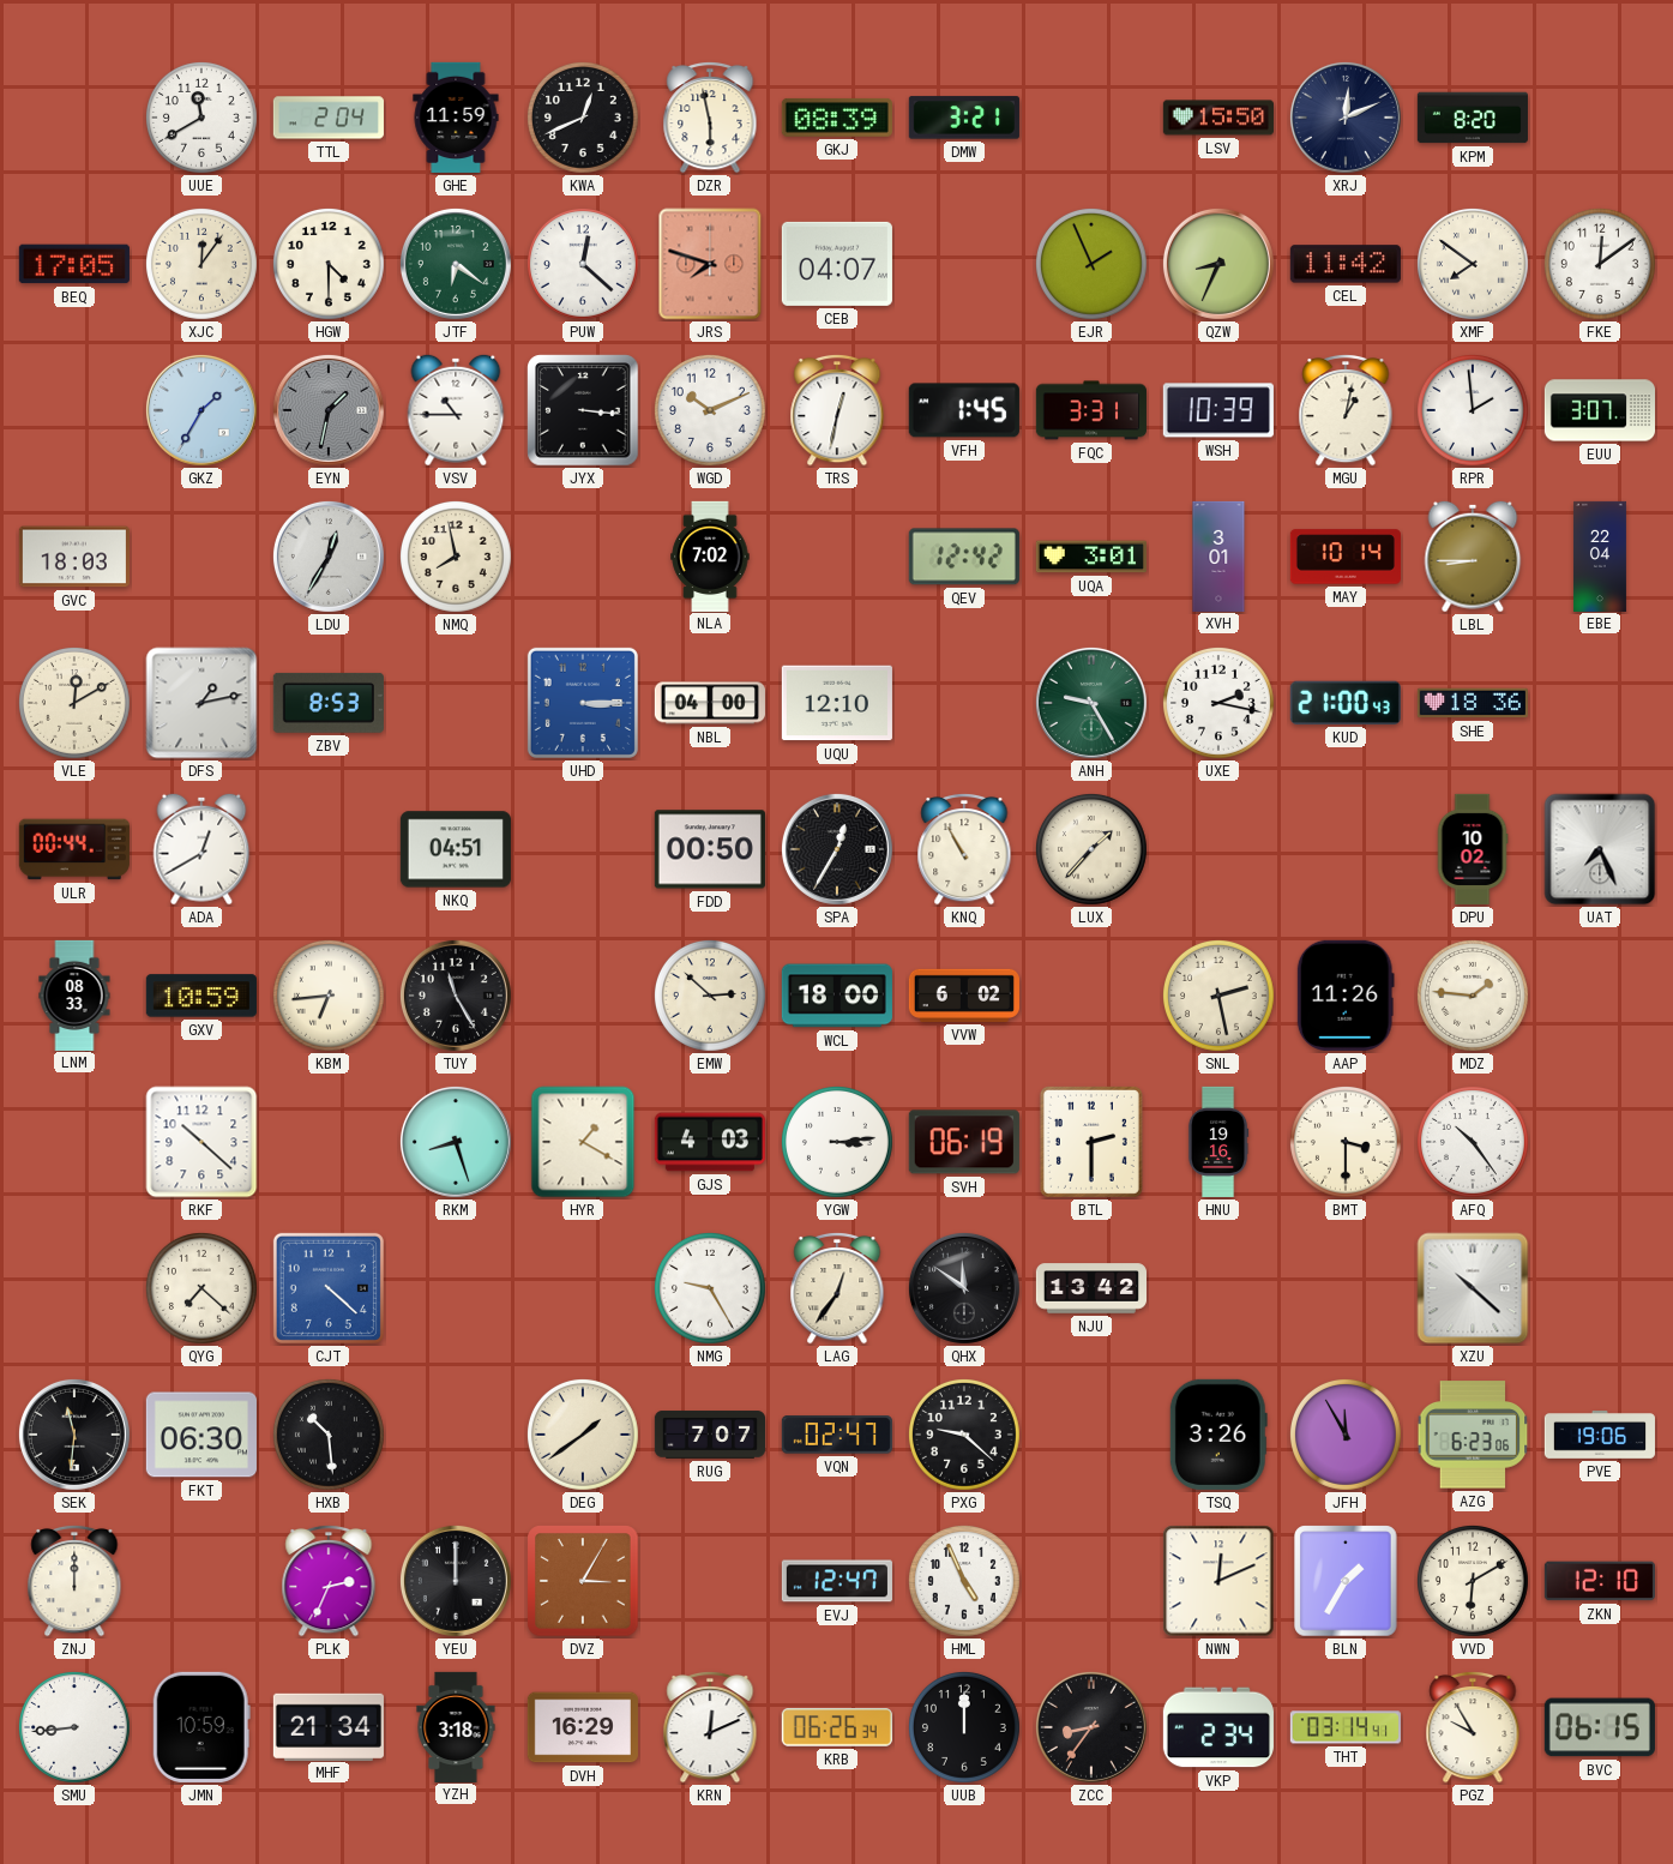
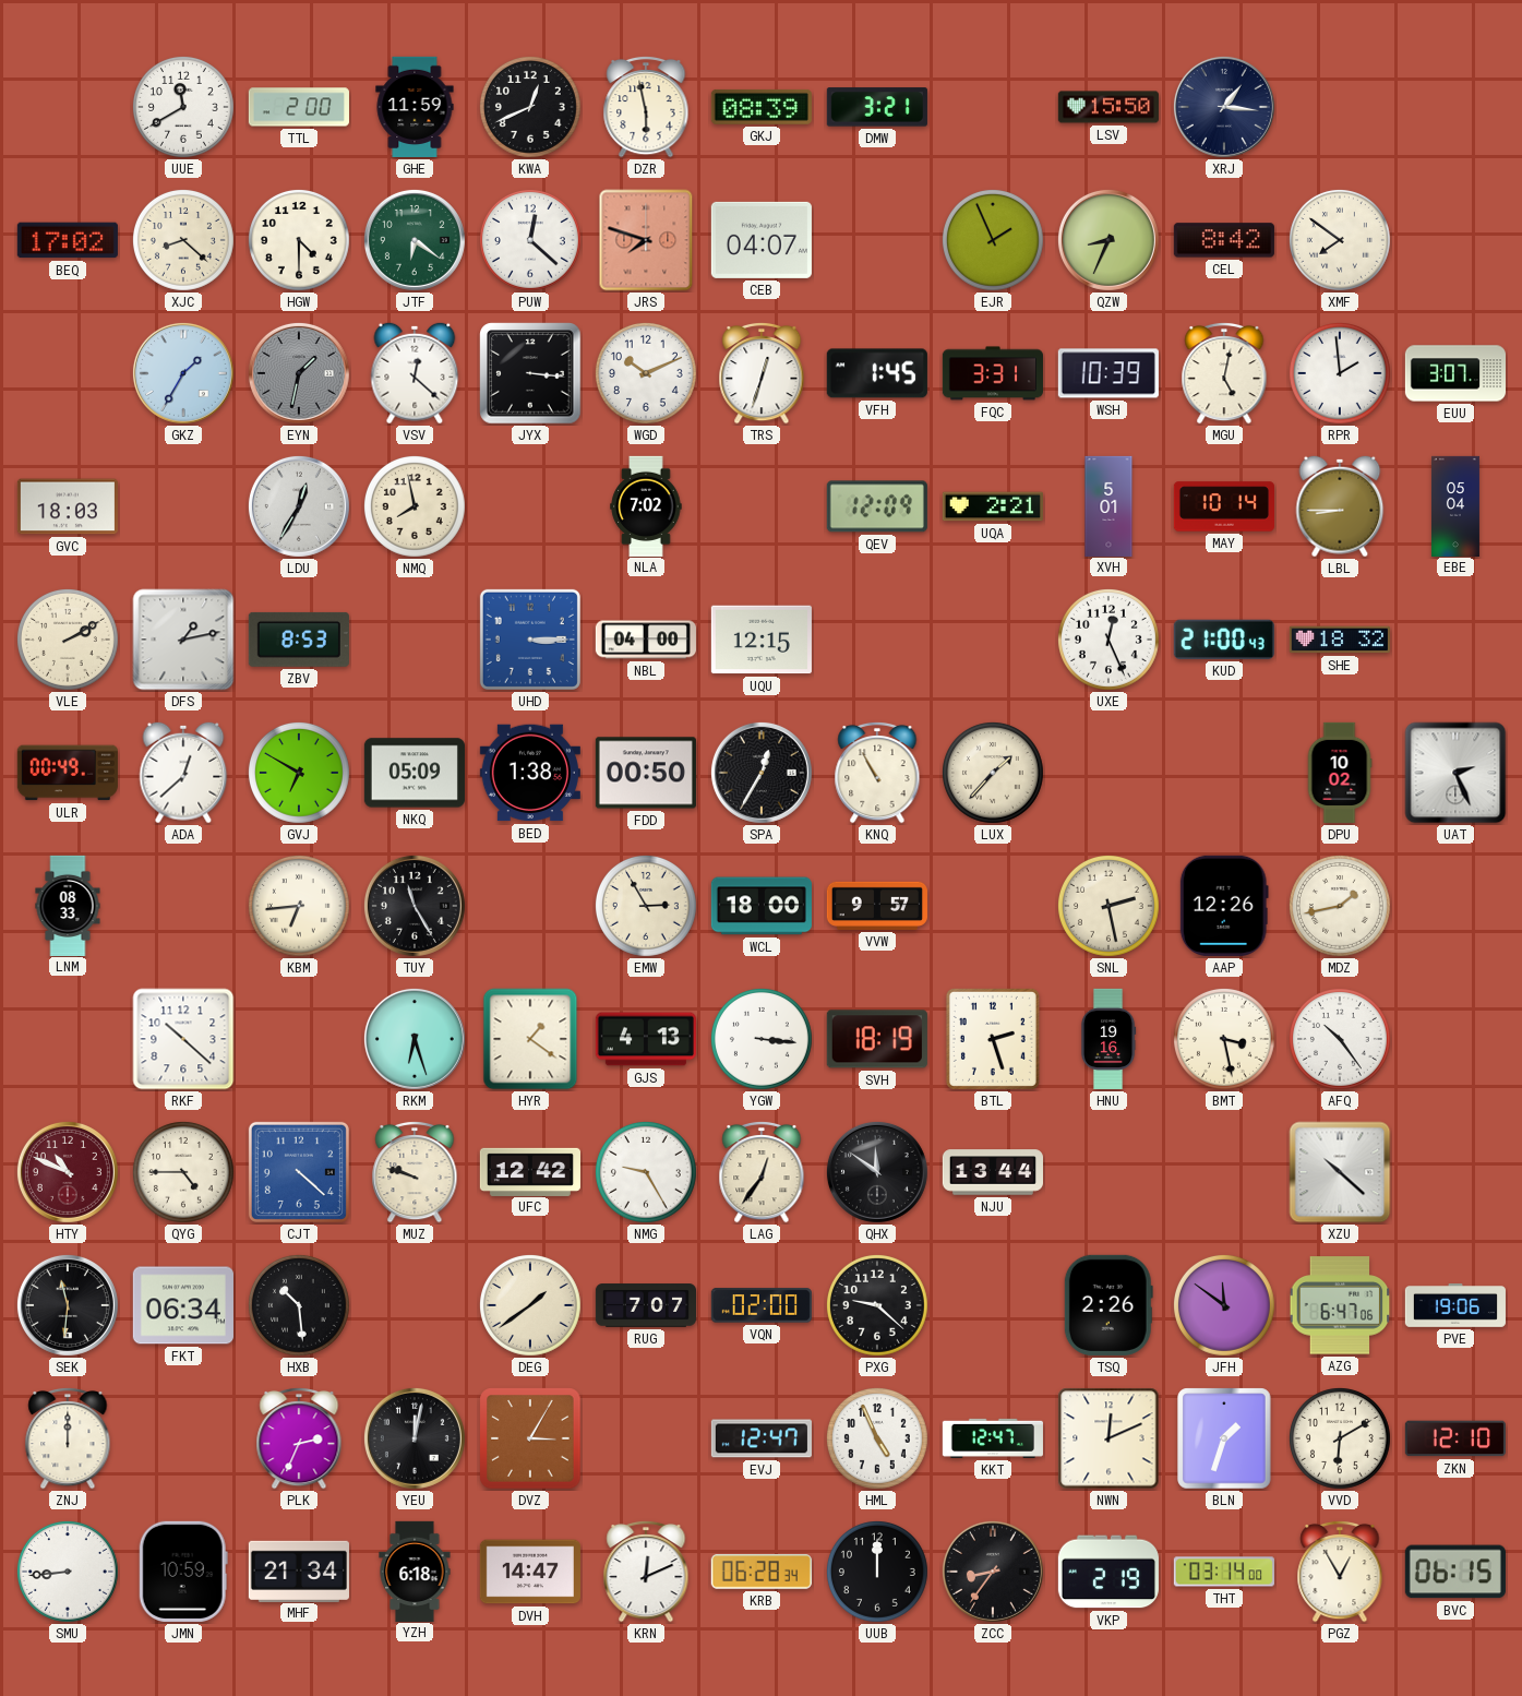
TTL: 2:04 -> 2:00
XRJ: 12:11 -> 1:16
KPM: 8:20 -> none
BEQ: 17:05 -> 17:02
XJC: 12:06 -> 8:22
CEL: 11:42 -> 8:42
FKE: 12:09 -> none
VSV: 10:45 -> 12:22
TRS: 12:32 -> 12:33
MGU: 1:02 -> 5:02
QEV: 12:42 -> 12:09
UQA: 3:01 -> 2:21
XVH: 3:01 -> 5:01
EBE: 22:04 -> 05:04
VLE: 12:10 -> 2:10
UQU: 12:10 -> 12:15
ANH: 9:25 -> none
UXE: 2:17 -> 12:26
SHE: 18:36 -> 18:32
ULR: 00:44 -> 00:49
ADA: 12:40 -> 12:38
GVJ: none -> 6:50
NKQ: 04:51 -> 05:09
BED: none -> 1:38
UAT: 7:26 -> 2:26
GXV: 10:59 -> none
EMW: 2:52 -> 2:55
VVW: 6:02 -> 9:57
AAP: 11:26 -> 12:26
MDZ: 1:46 -> 1:43
RKM: 8:27 -> 6:27
HYR: 1:20 -> 1:21
GJS: 4:03 -> 4:13
YGW: 3:14 -> 3:16
SVH: 06:19 -> 18:19
BTL: 2:30 -> 2:27
BMT: 3:30 -> 3:28
HTY: none -> 10:49
QYG: 7:22 -> 4:45
MUZ: none -> 9:48
UFC: none -> 12:42
NJU: 13:42 -> 13:44
FKT: 06:30 -> 06:34
VQN: 02:47 -> 02:00
TSQ: 3:26 -> 2:26
JFH: 11:55 -> 11:51
AZG: 6:23 -> 6:47
YEU: 12:00 -> 12:02
KKT: none -> 12:47
BLN: 1:35 -> 1:33
YZH: 3:18 -> 6:18
DVH: 16:29 -> 14:47
KRB: 06:26 -> 06:28
VKP: 2:34 -> 2:19
THT: 03:14:41 -> 03:14:00
PGZ: 9:55 -> 12:55
